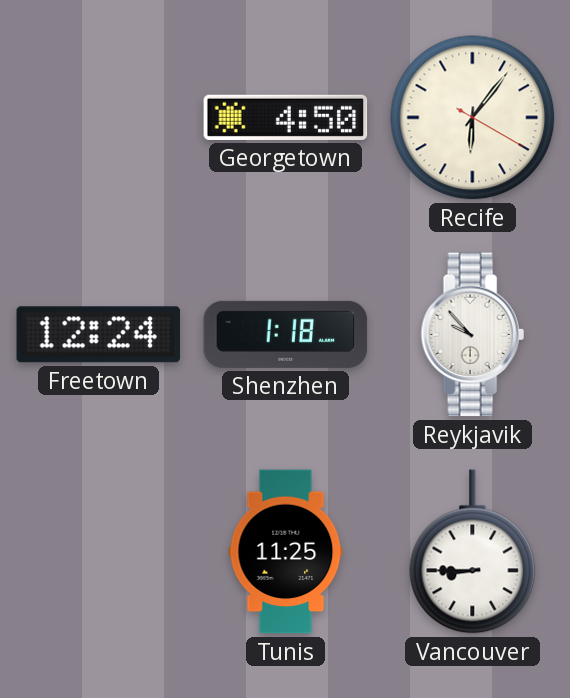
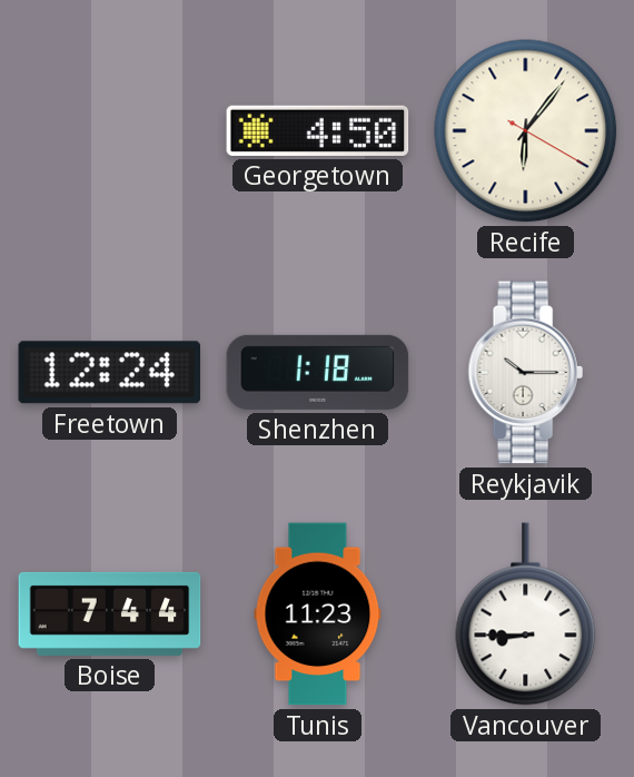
Reykjavik: 9:53 -> 10:15
Boise: none -> 7:44
Tunis: 11:25 -> 11:23
